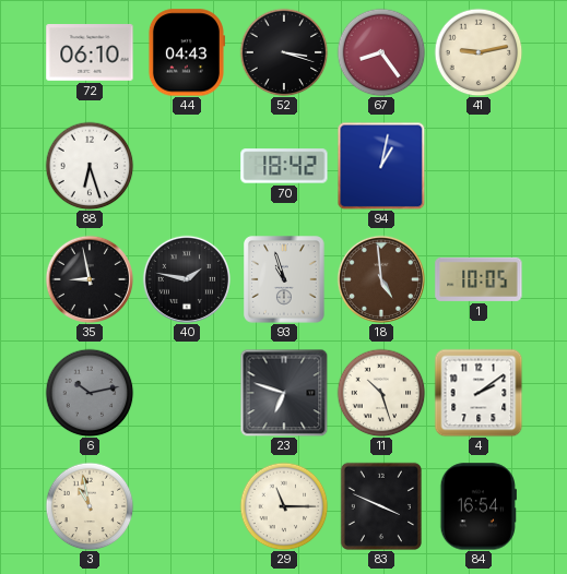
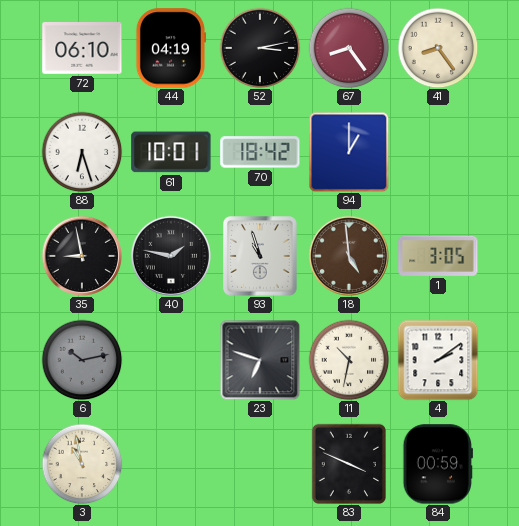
44: 04:43 -> 04:19
52: 3:18 -> 3:13
41: 9:13 -> 8:24
61: none -> 10:01
94: 1:02 -> 1:00
1: 10:05 -> 3:05
11: 10:27 -> 10:32
29: 11:15 -> none
84: 16:54 -> 00:59
